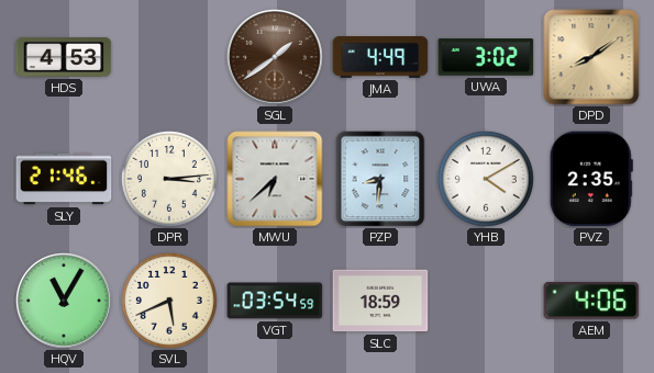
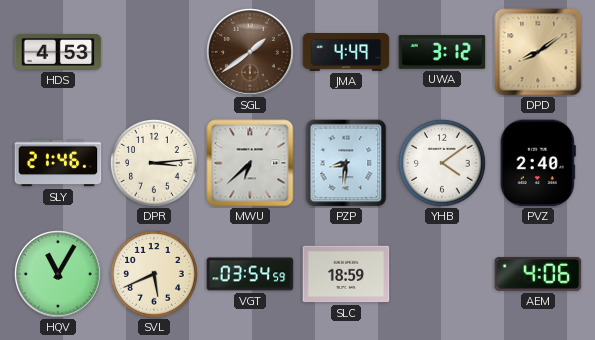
UWA: 3:02 -> 3:12
YHB: 4:10 -> 4:09
PVZ: 2:35 -> 2:40
